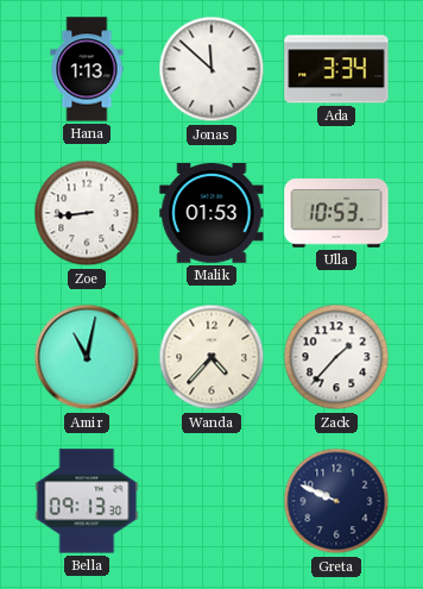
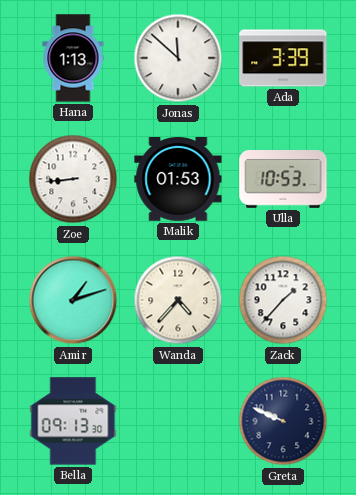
Ada: 3:34 -> 3:39
Amir: 11:02 -> 1:12
